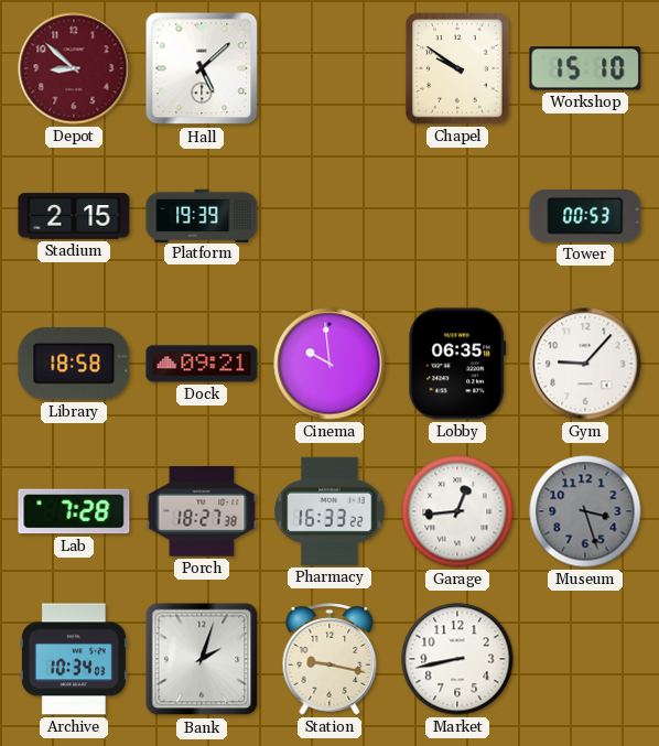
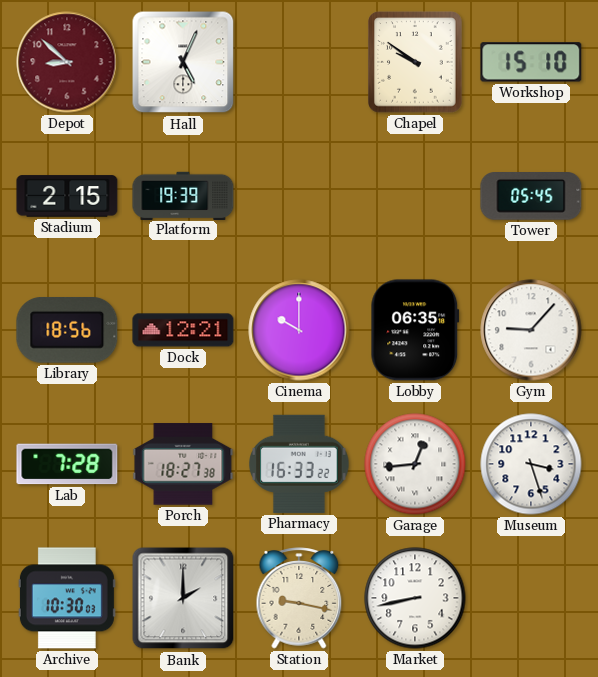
Hall: 5:08 -> 5:04
Tower: 00:53 -> 05:45
Library: 18:58 -> 18:56
Dock: 09:21 -> 12:21
Cinema: 9:59 -> 10:00
Museum dial: grey -> white
Archive: 10:34 -> 10:30
Bank: 2:03 -> 2:00
